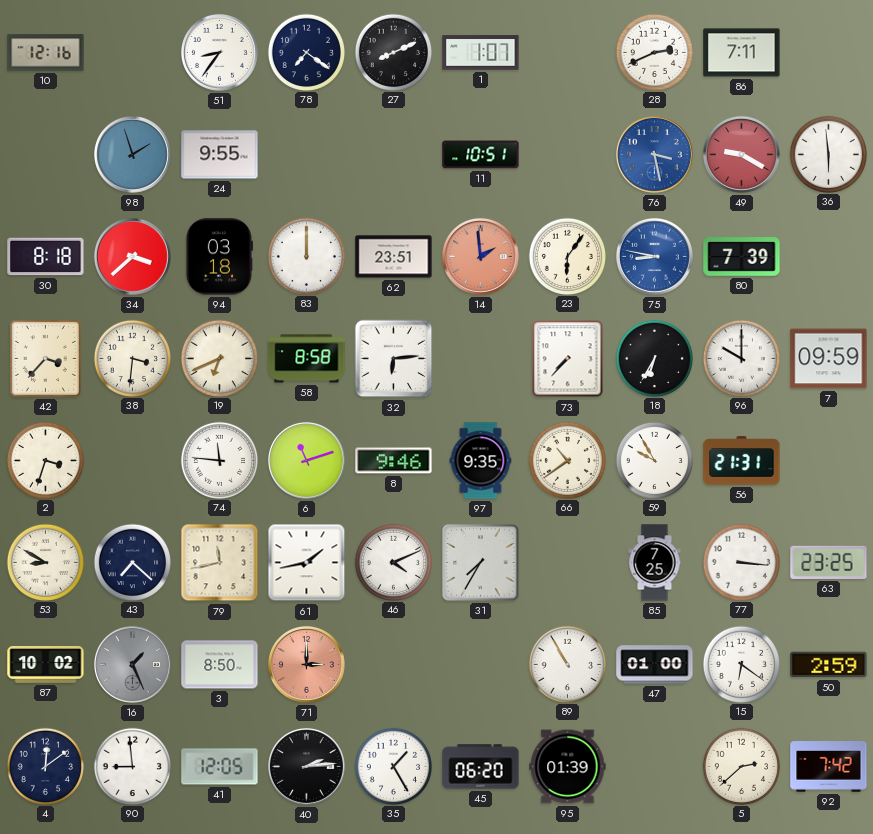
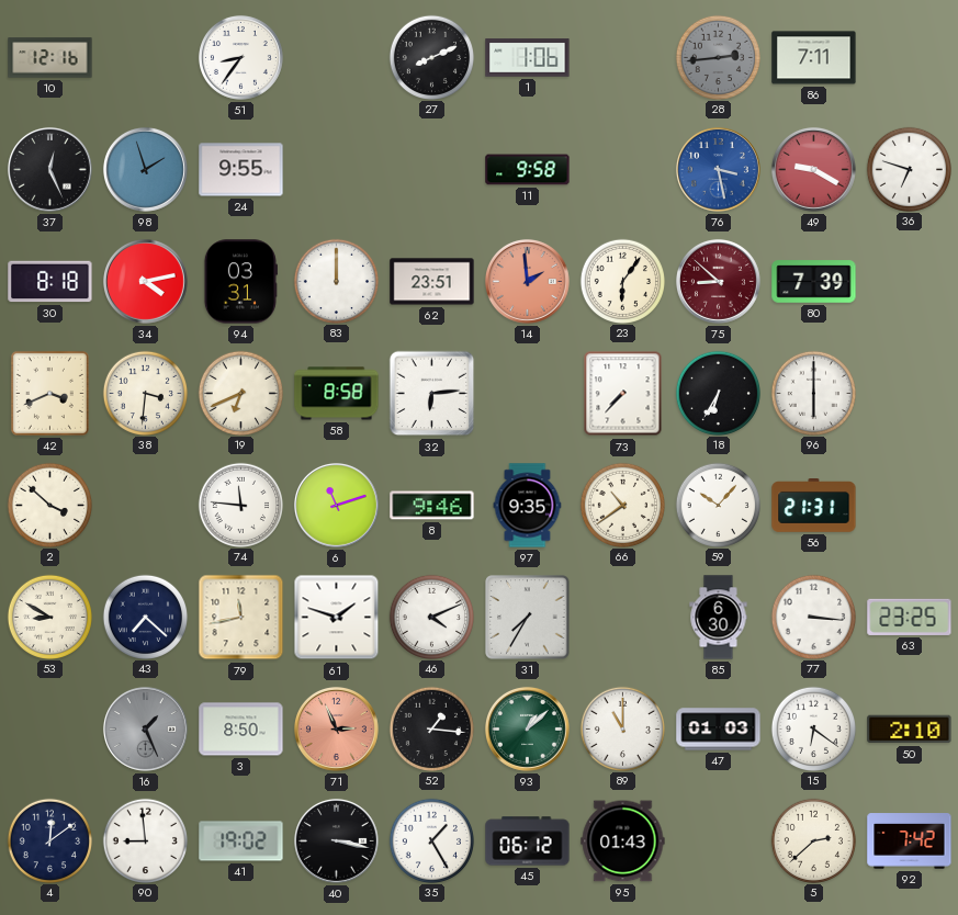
78: 7:21 -> none
1: 1:07 -> 1:06
28: 2:41 -> 2:44
28 dial: white -> grey
37: none -> 12:26
11: 10:51 -> 9:58
36: 5:59 -> 6:48
34: 3:38 -> 4:13
94: 03:18 -> 03:31
75: 8:47 -> 8:52
75 dial: blue -> burgundy
42: 3:37 -> 3:41
96: 10:00 -> 6:00
7: 09:59 -> none
2: 3:33 -> 3:52
59: 9:55 -> 10:07
61: 1:43 -> 1:48
85: 7:25 -> 6:30
87: 10:02 -> none
71: 3:00 -> 2:56
52: none -> 1:16
93: none -> 1:08
89: 10:55 -> 11:00
47: 01:00 -> 01:03
50: 2:59 -> 2:10
41: 12:05 -> 19:02
40: 2:14 -> 3:17
45: 06:20 -> 06:12
95: 01:39 -> 01:43
